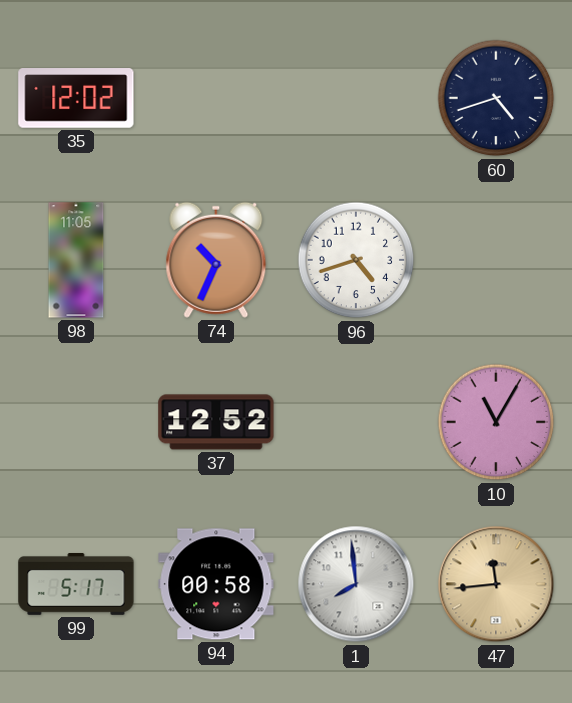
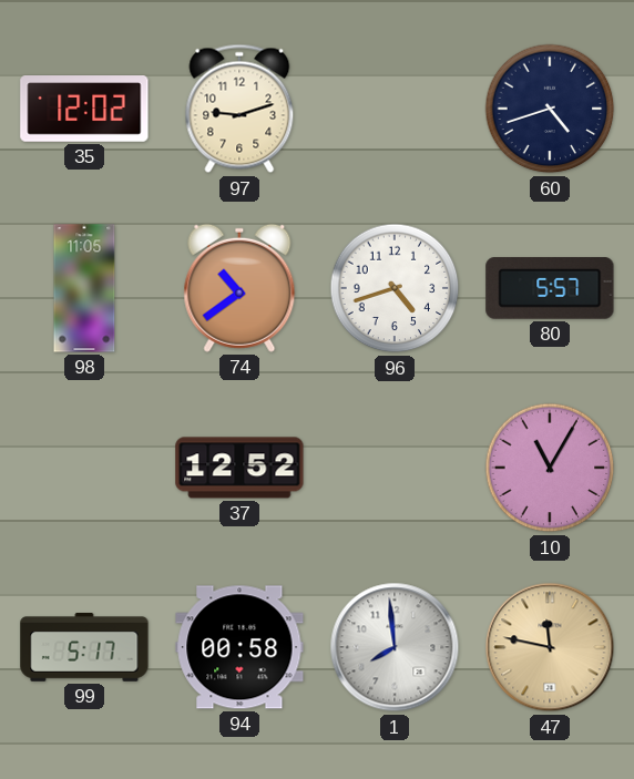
97: none -> 9:12
74: 10:34 -> 10:39
80: none -> 5:57
47: 11:44 -> 11:47
